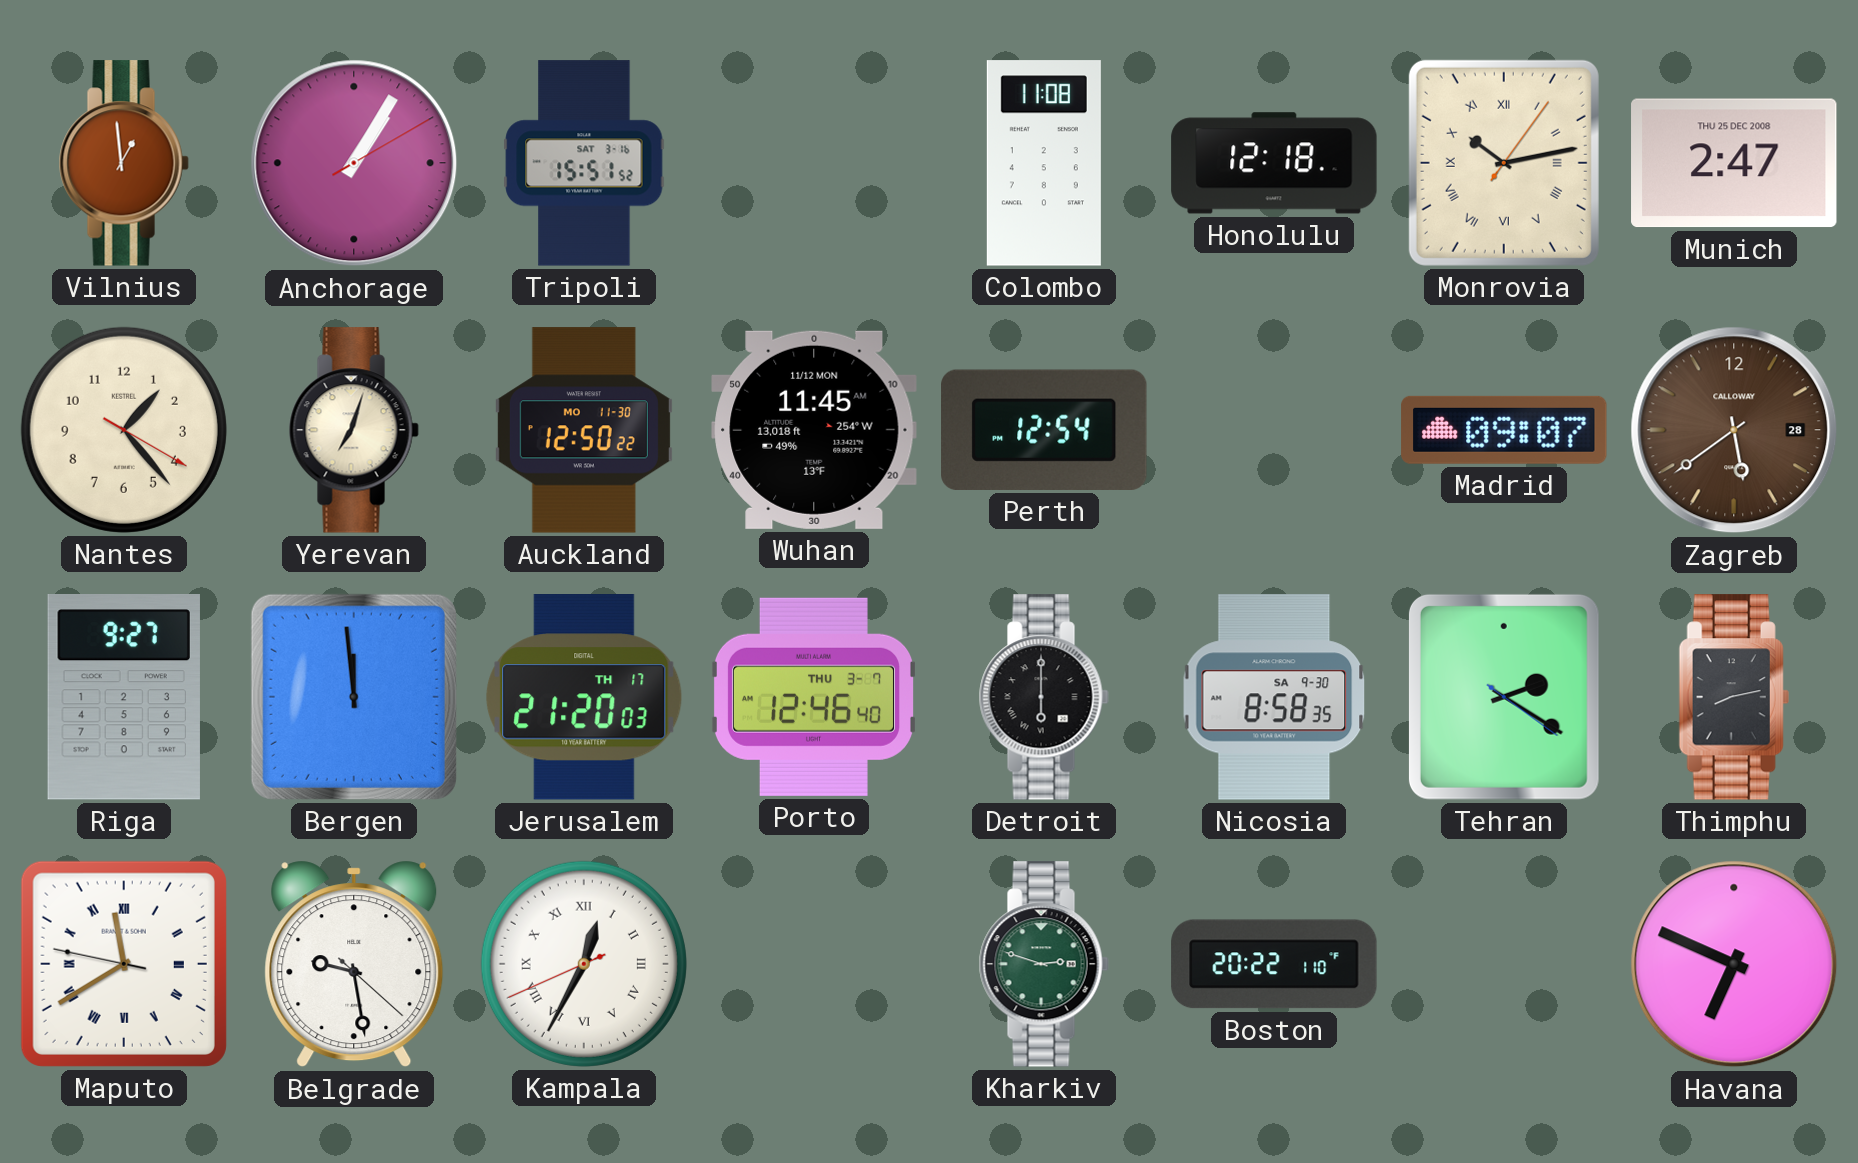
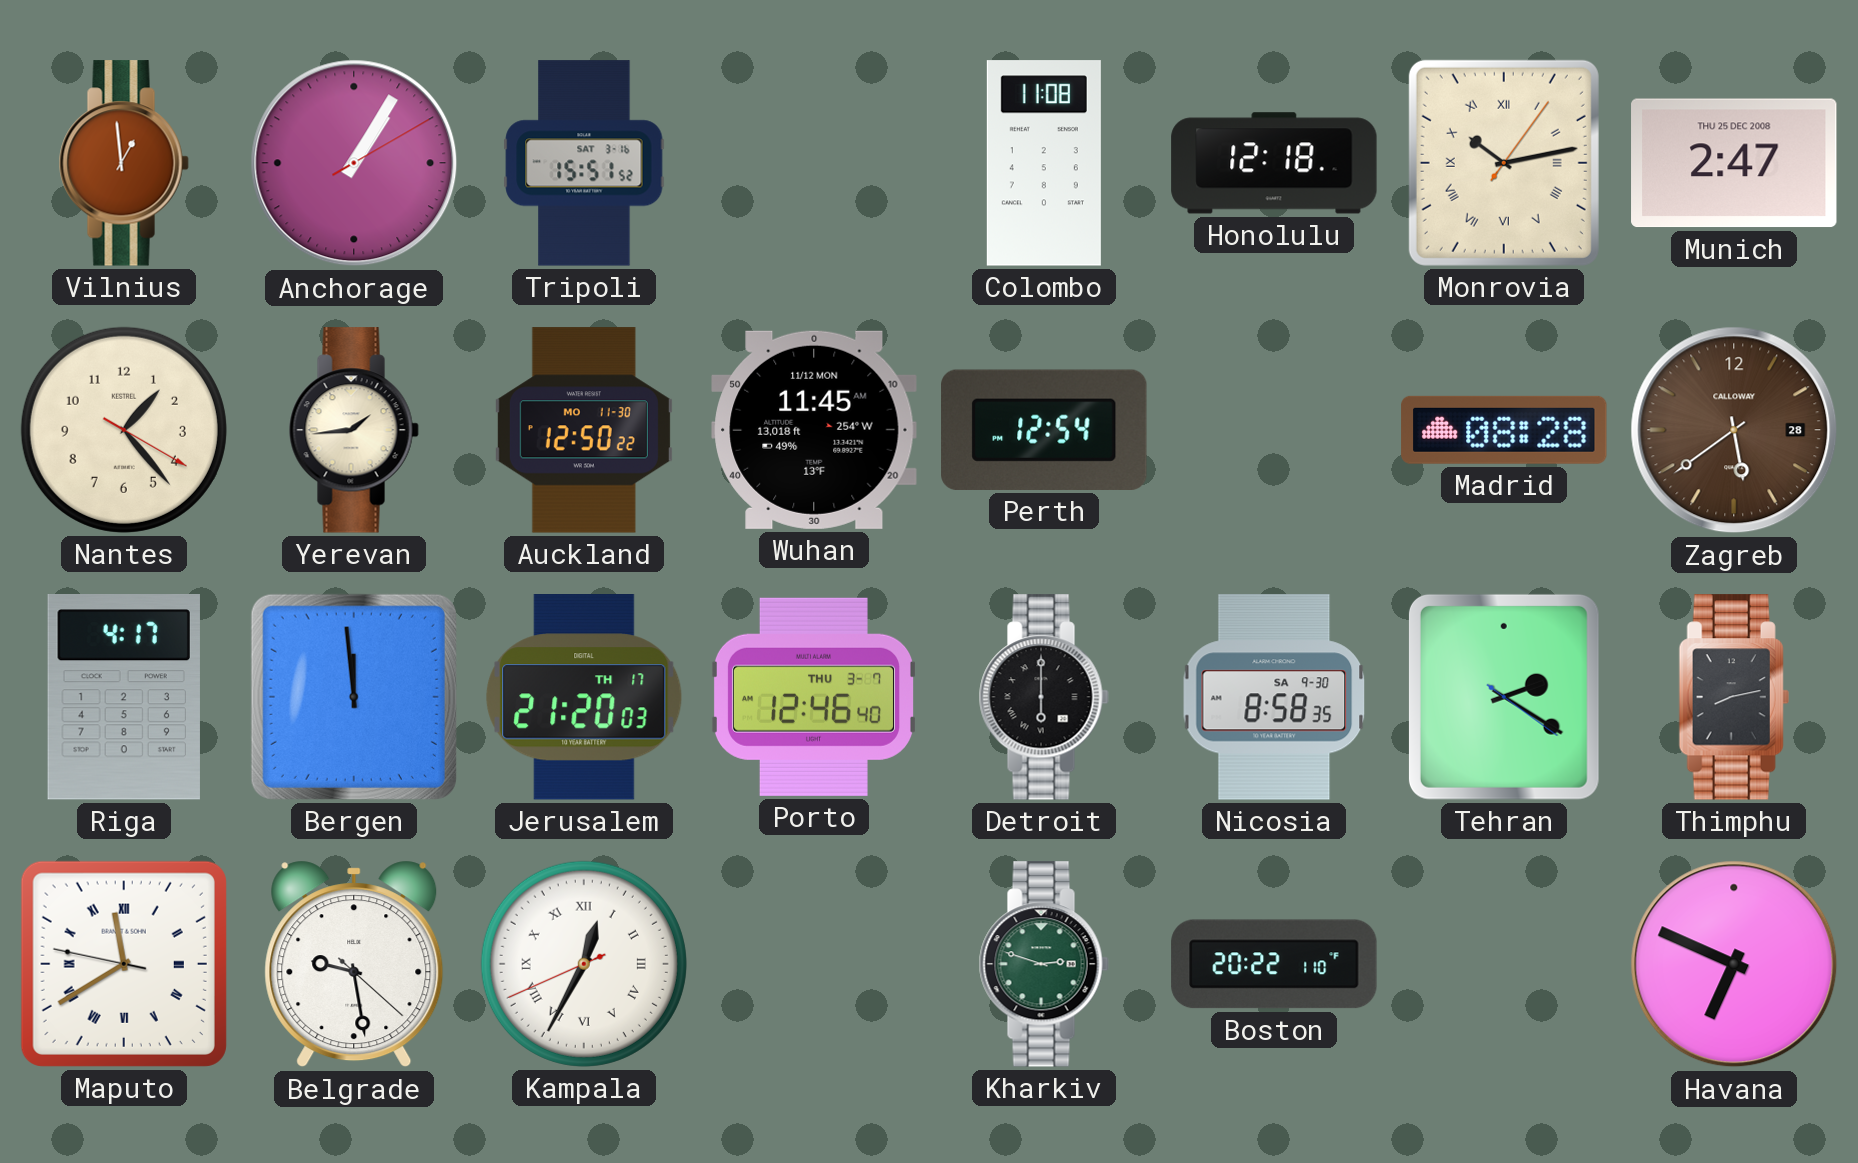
Yerevan: 7:03 -> 1:44
Madrid: 09:07 -> 08:28
Riga: 9:27 -> 4:17
